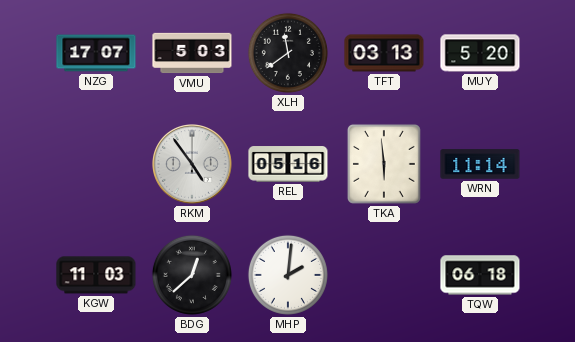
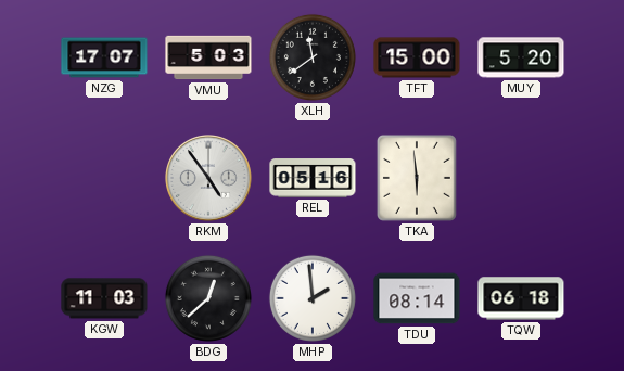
TFT: 03:13 -> 15:00
WRN: 11:14 -> none
MHP: 2:01 -> 1:59
TDU: none -> 08:14
